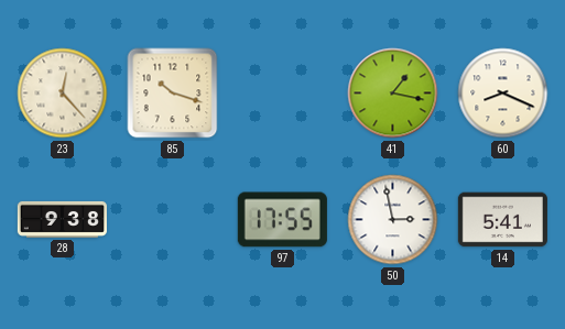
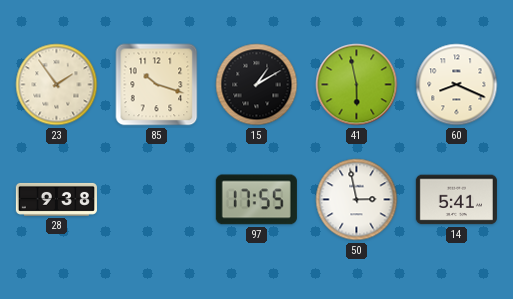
23: 12:23 -> 1:54
15: none -> 1:10
41: 1:17 -> 5:58
